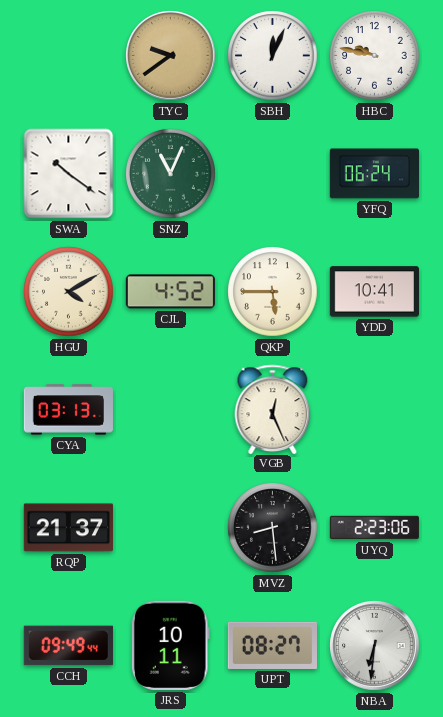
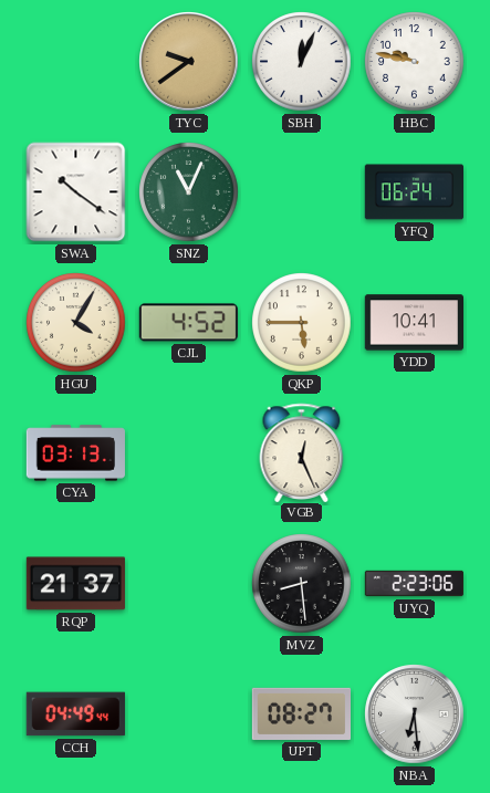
HGU: 4:10 -> 4:05
CCH: 09:49 -> 04:49
JRS: 10:11 -> none
NBA: 6:31 -> 6:29
